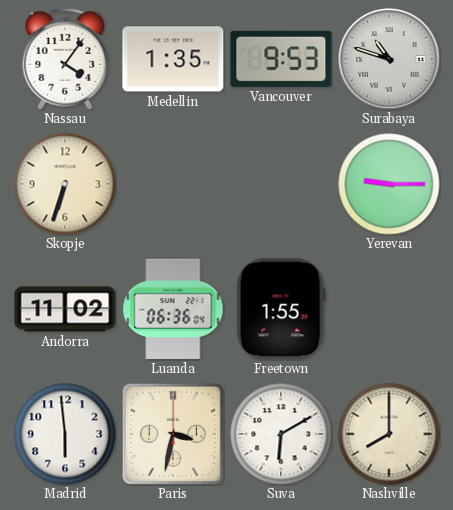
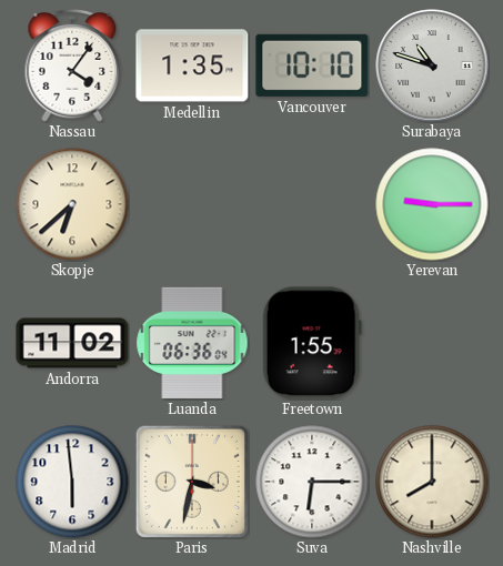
Vancouver: 9:53 -> 10:10
Skopje: 6:33 -> 6:38
Suva: 6:10 -> 6:15
